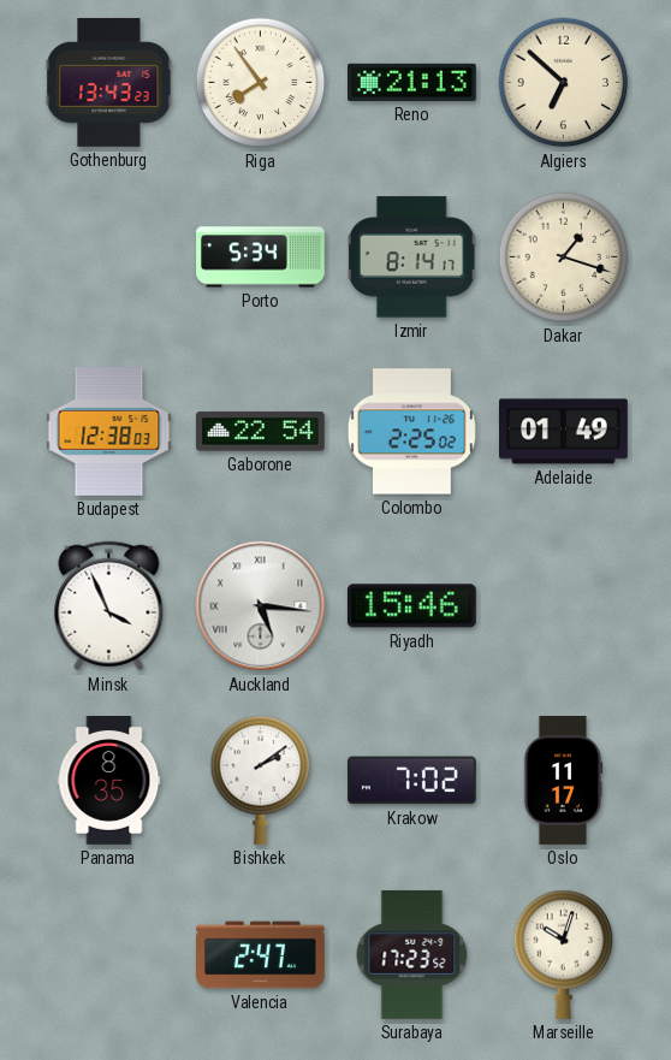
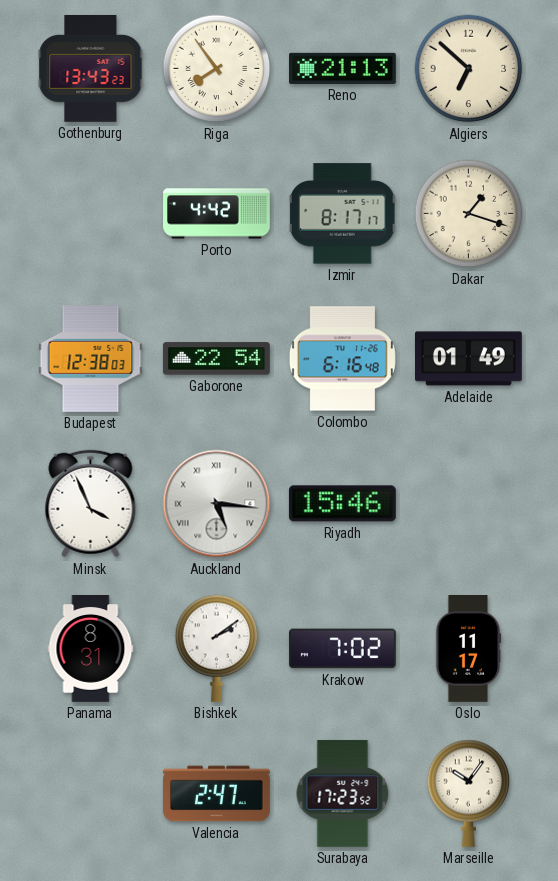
Porto: 5:34 -> 4:42
Izmir: 8:14 -> 8:17
Colombo: 2:25 -> 6:16
Panama: 8:35 -> 8:31
Marseille: 10:03 -> 10:06
